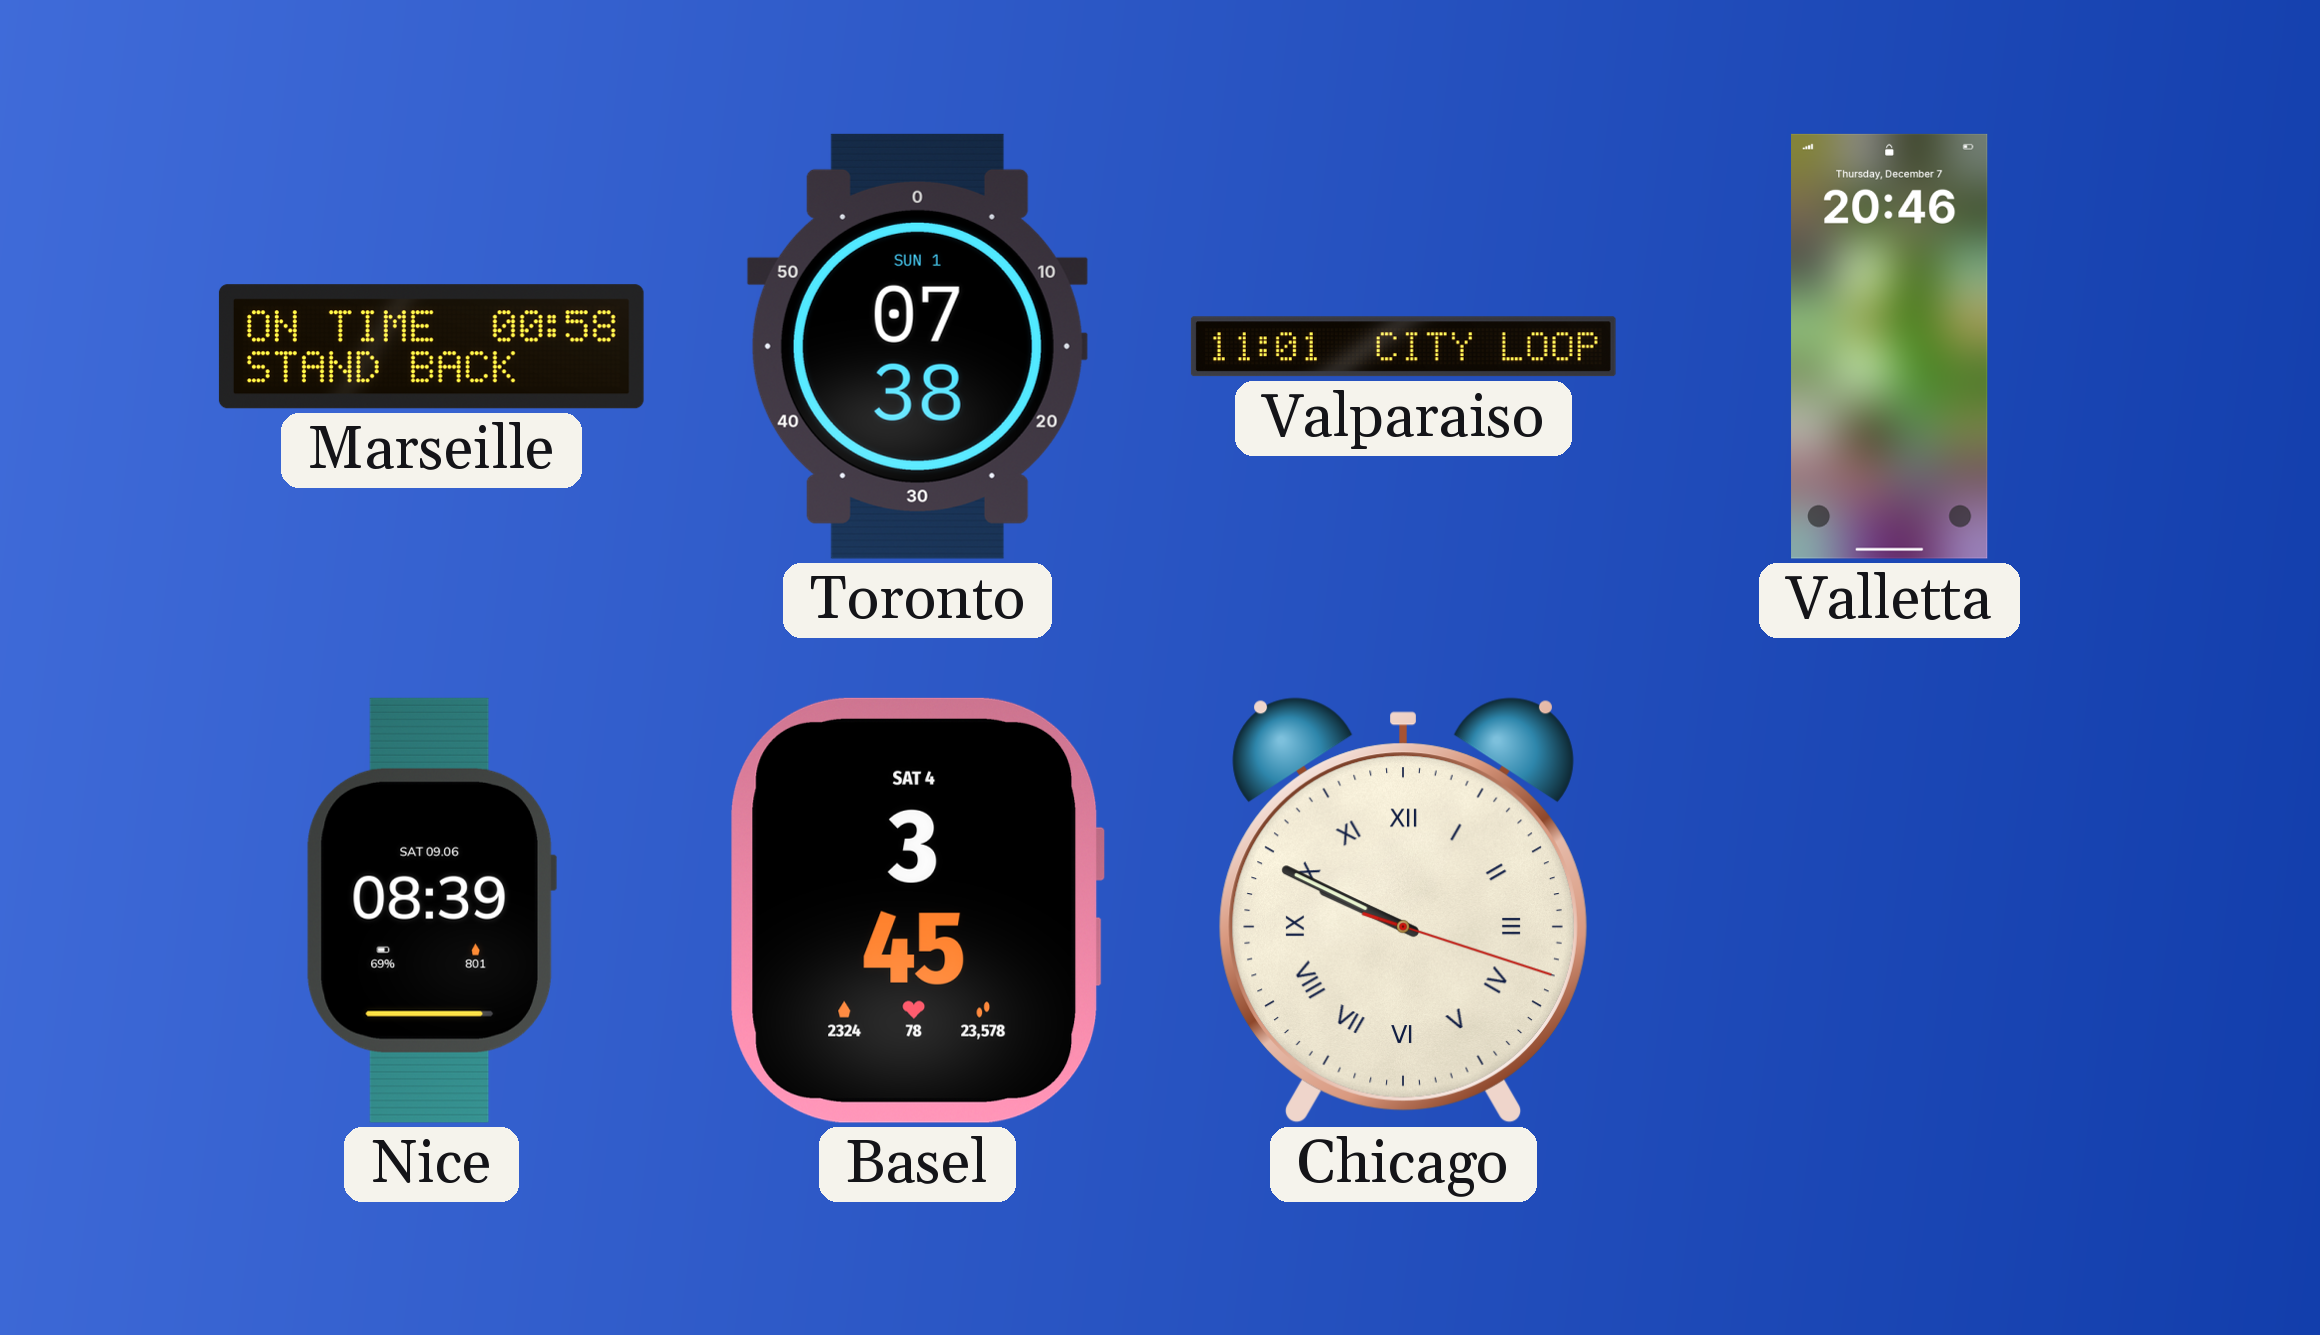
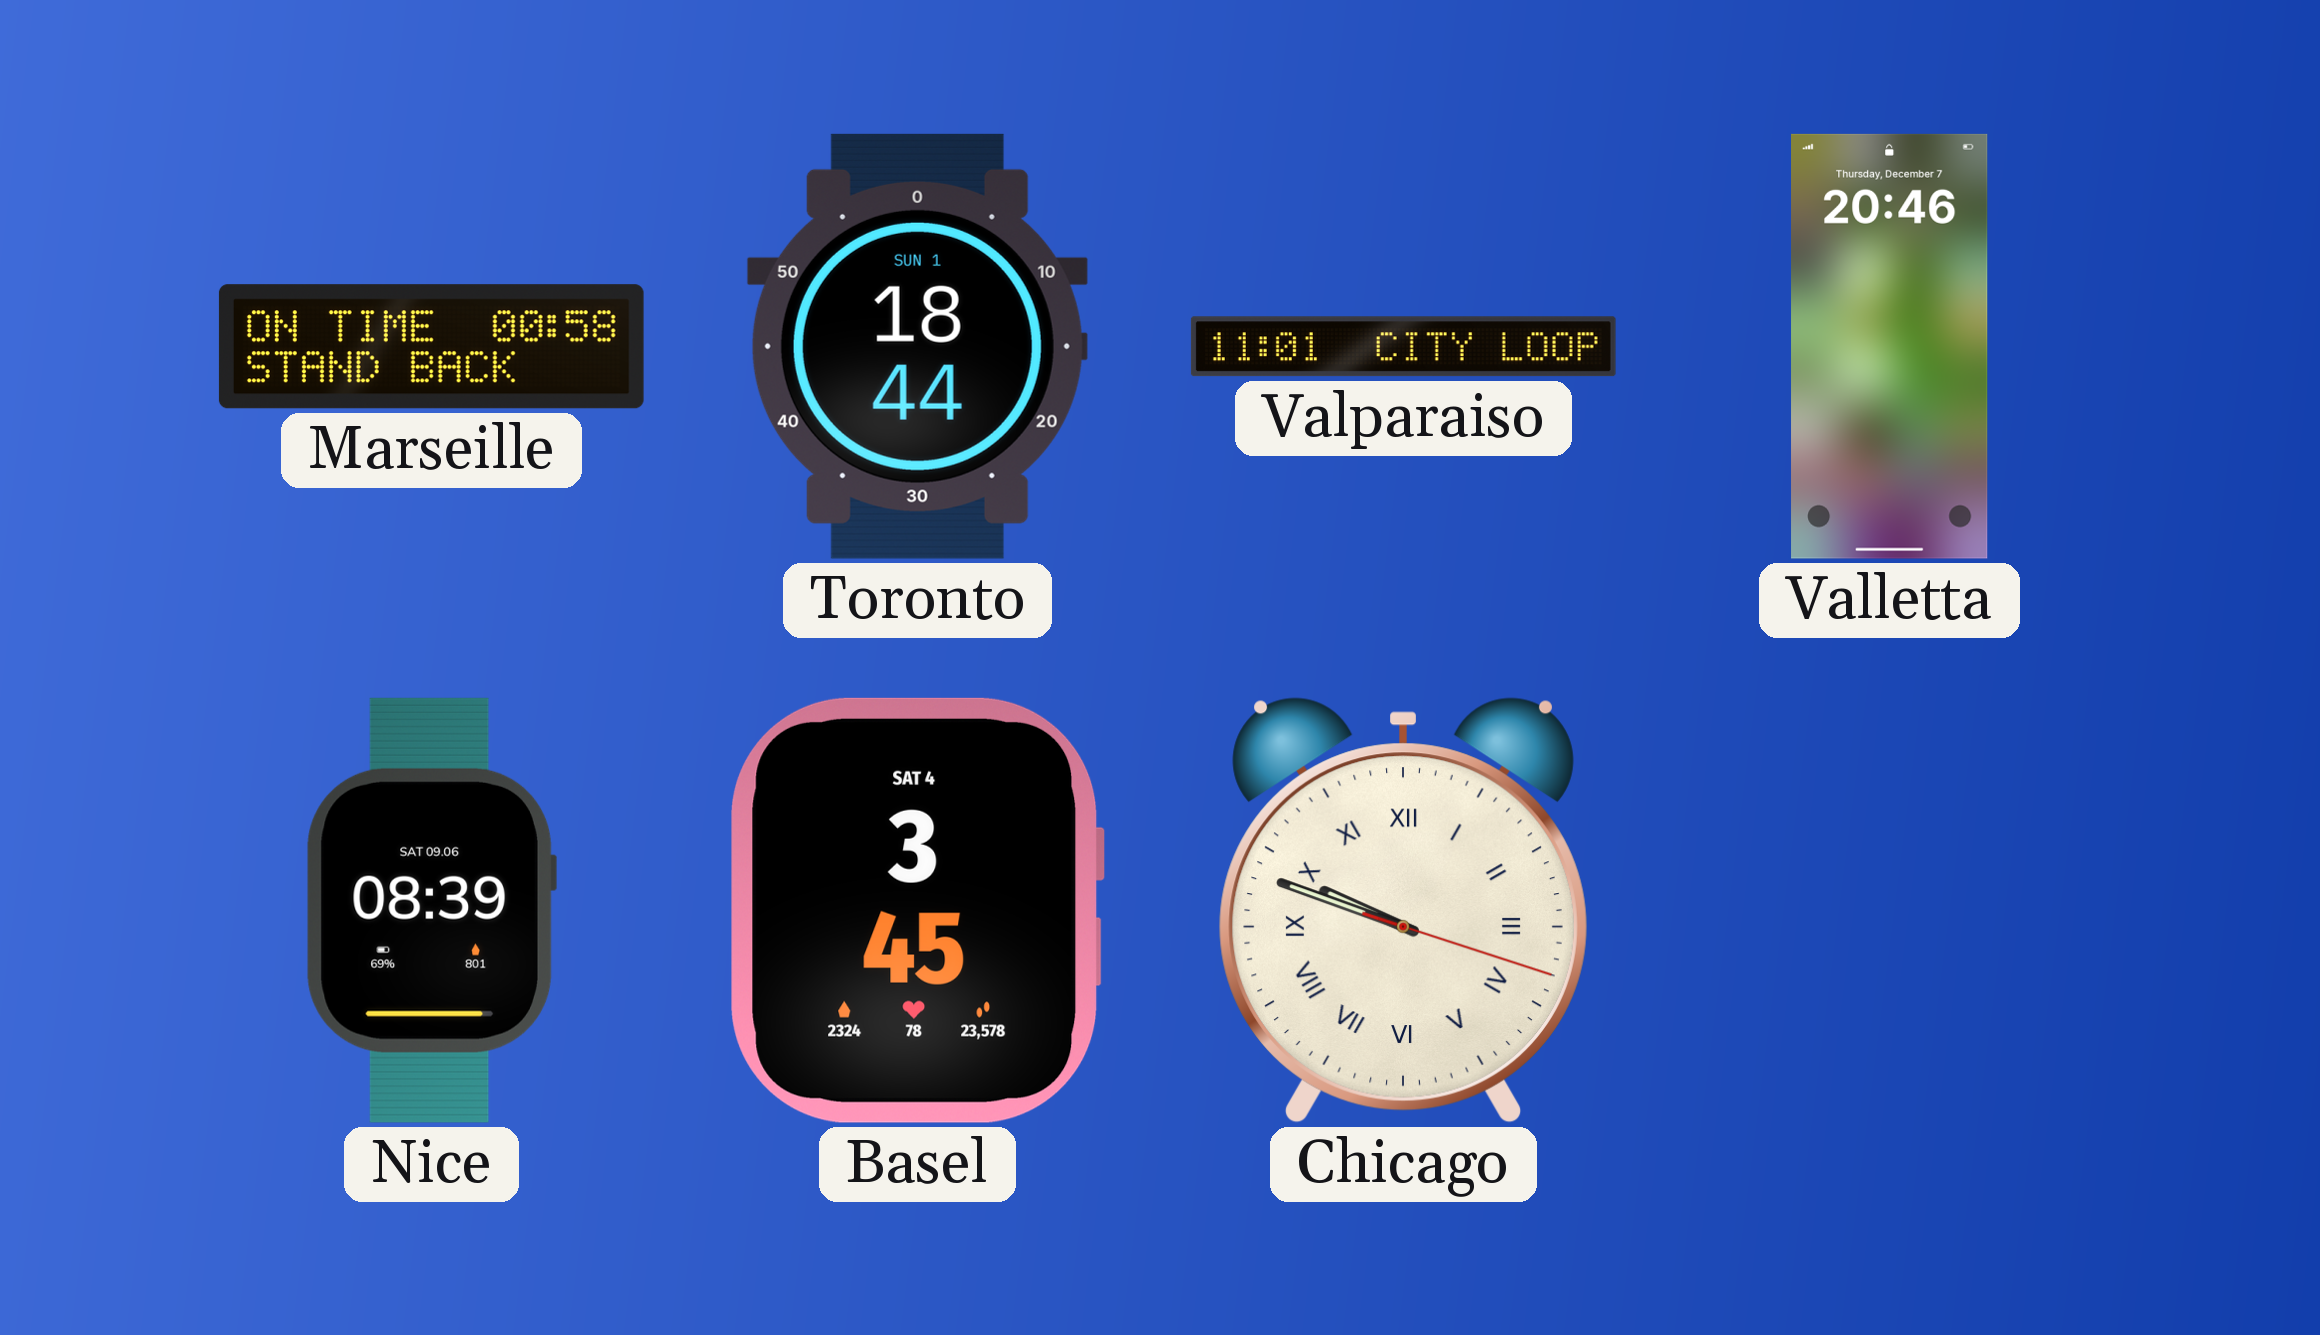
Toronto: 07:38 -> 18:44
Chicago: 9:49 -> 9:48
